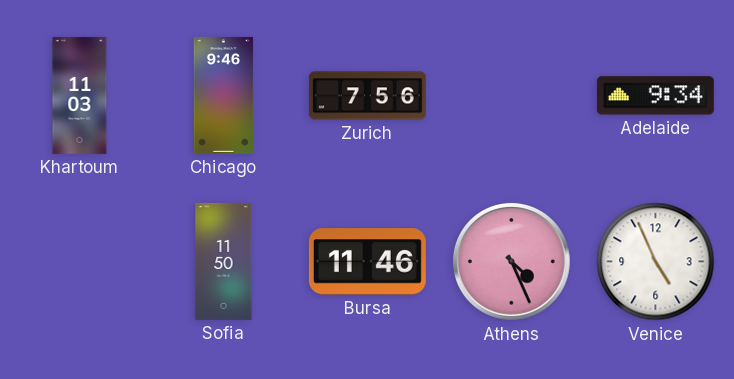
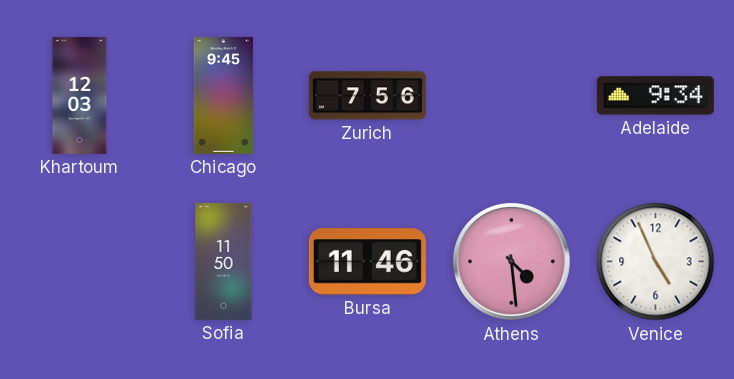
Khartoum: 11:03 -> 12:03
Chicago: 9:46 -> 9:45
Athens: 4:26 -> 4:29
